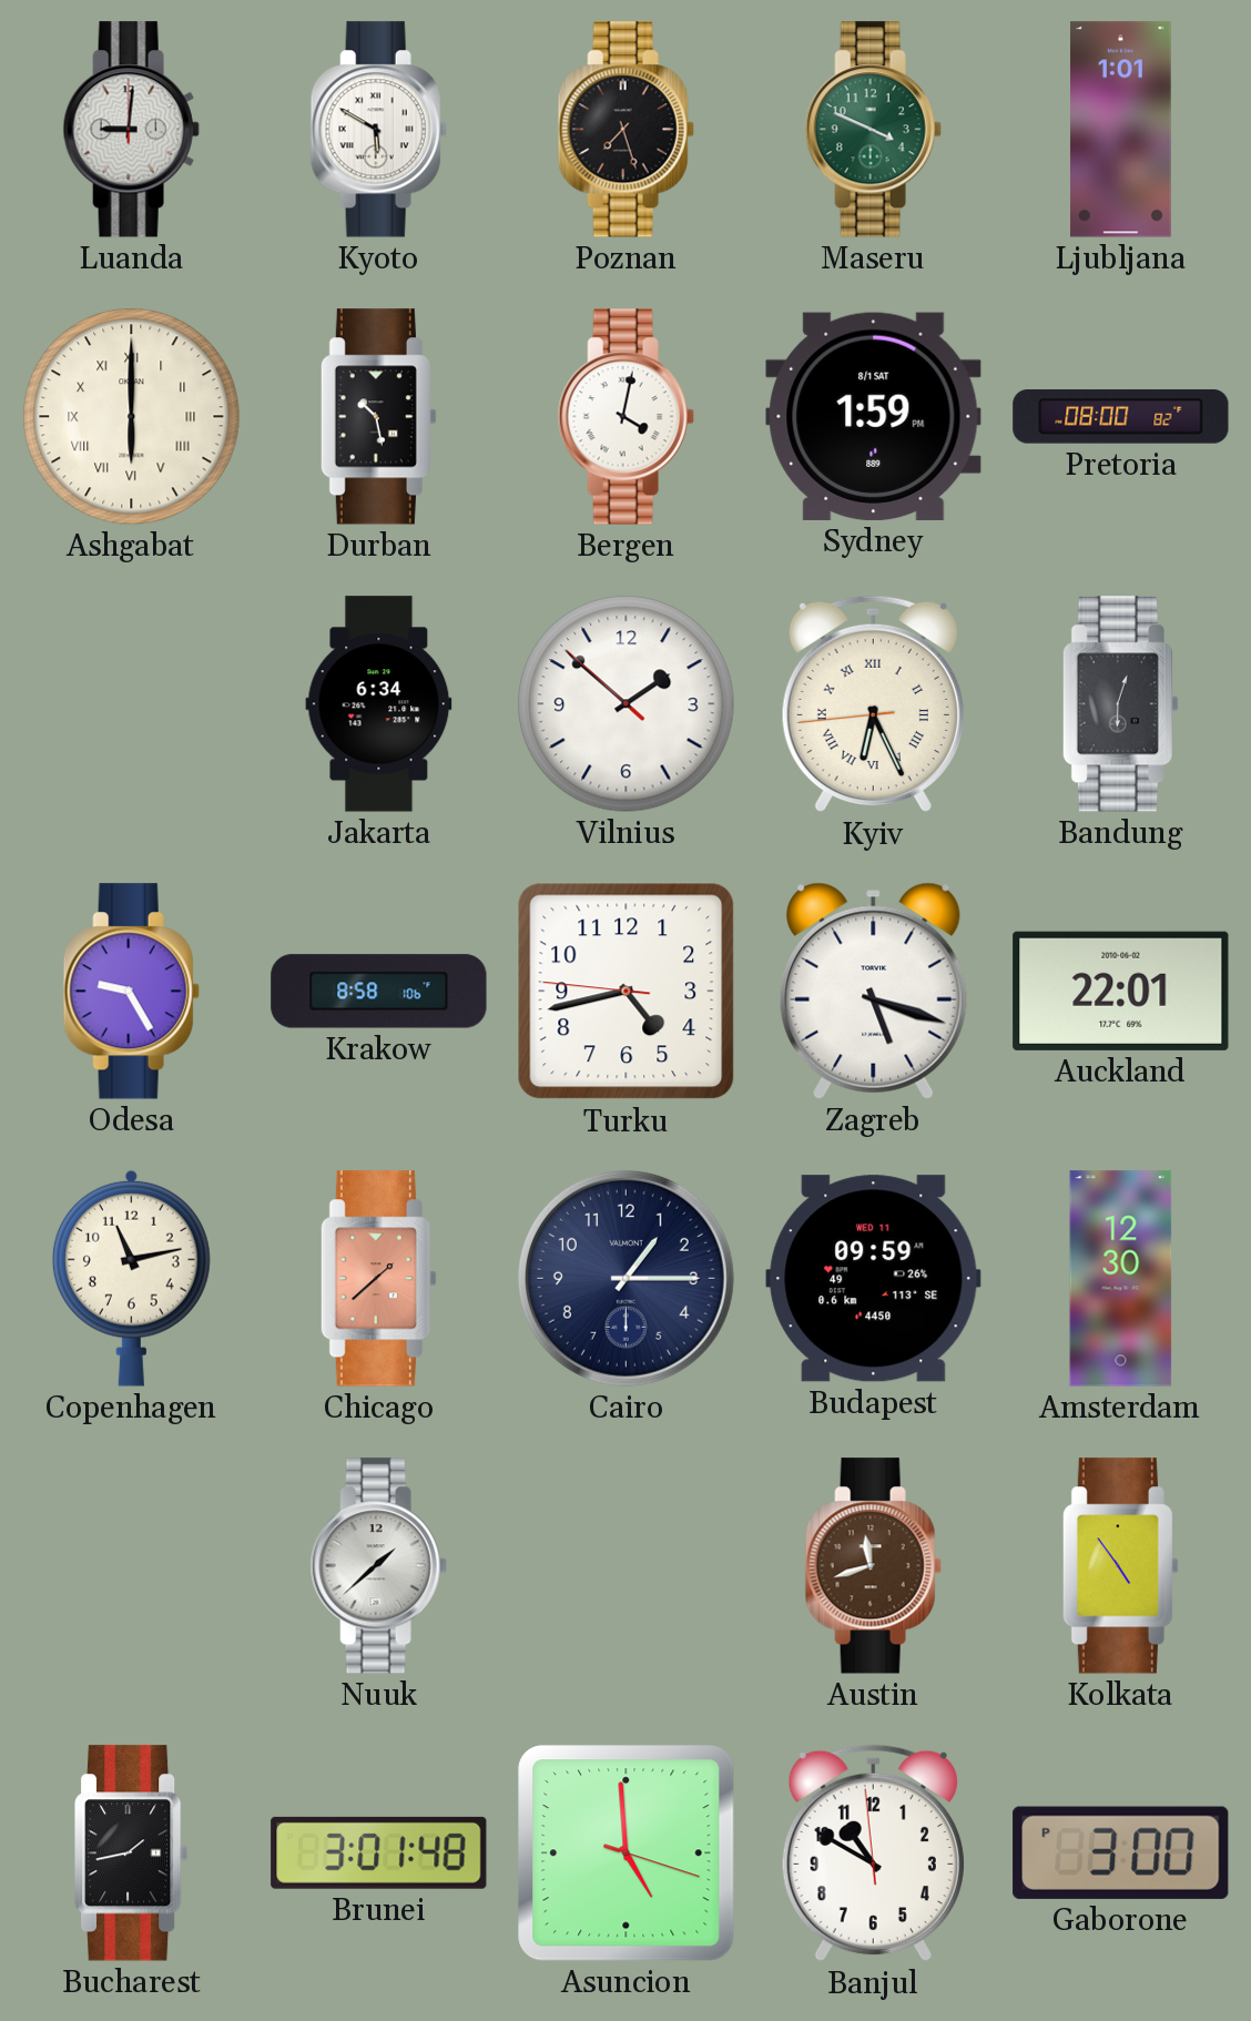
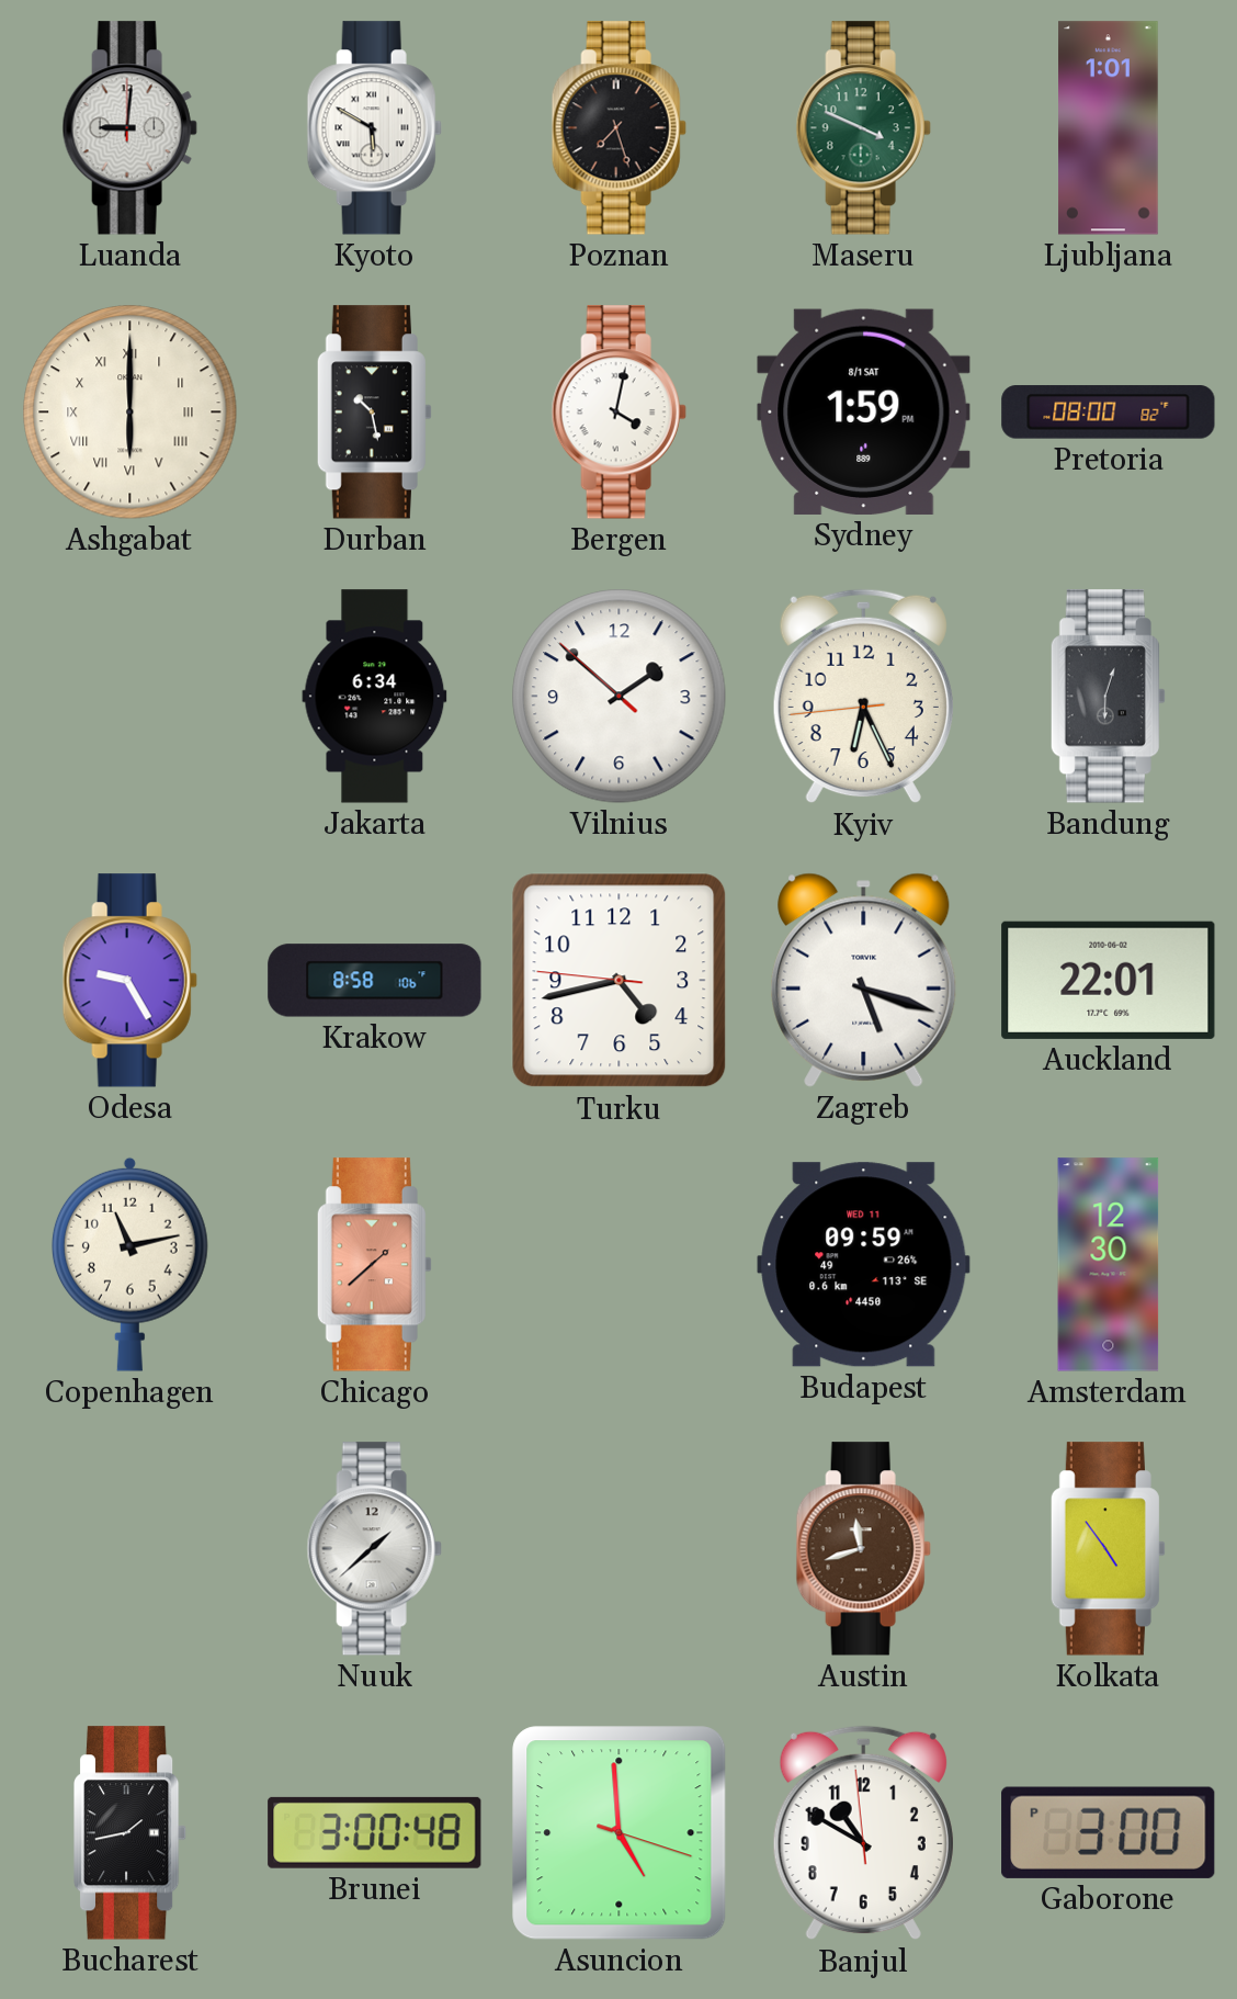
Kyiv numerals: Roman -> Arabic
Cairo: 1:15 -> none
Brunei: 3:01 -> 3:00
